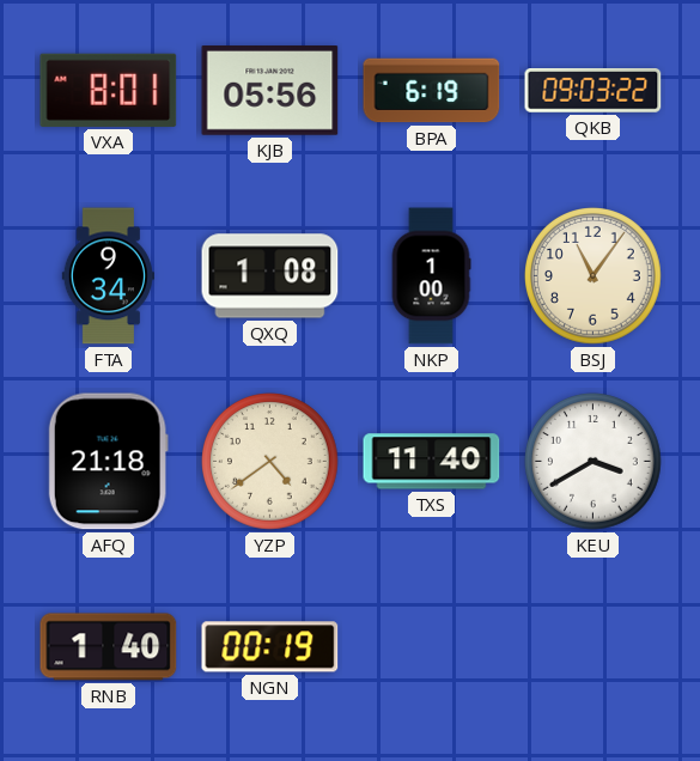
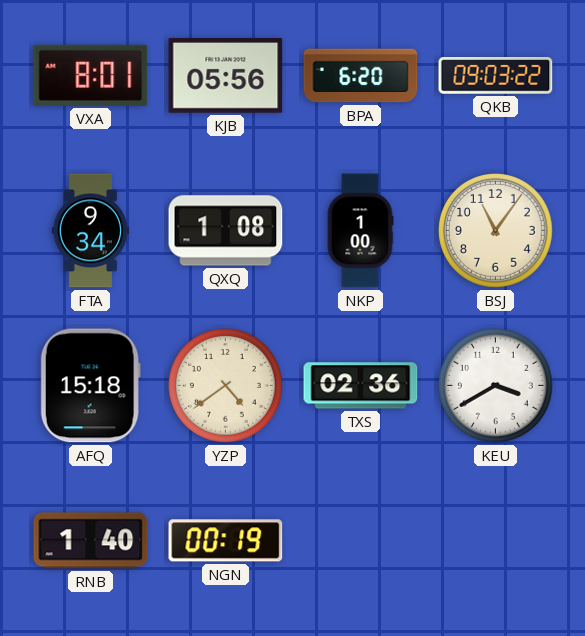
BPA: 6:19 -> 6:20
AFQ: 21:18 -> 15:18
TXS: 11:40 -> 02:36
